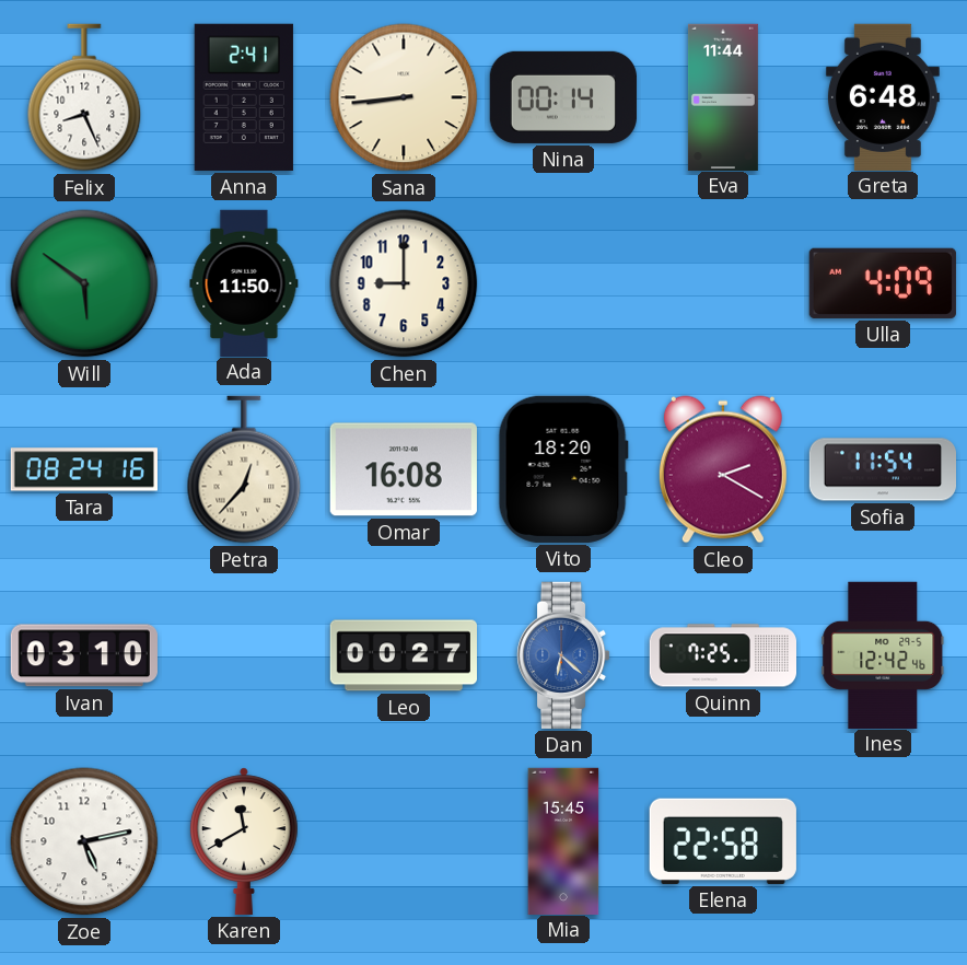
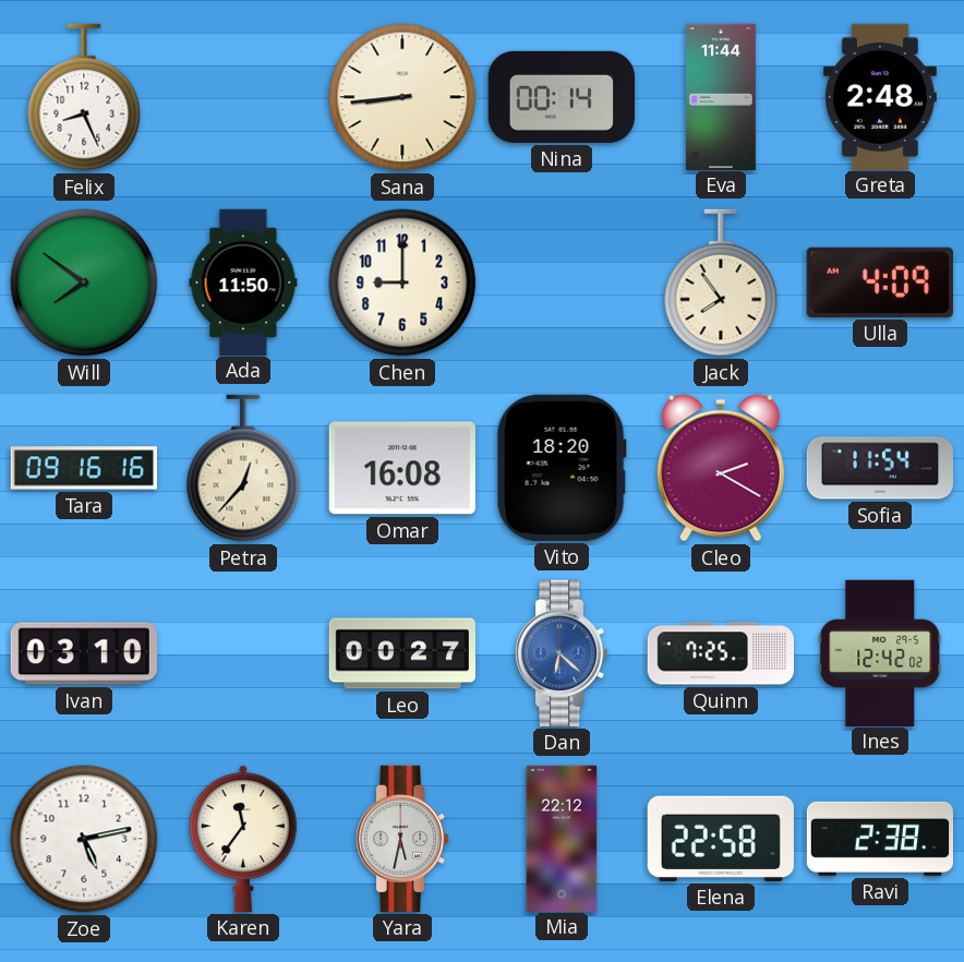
Anna: 2:41 -> none
Greta: 6:48 -> 2:48
Will: 5:51 -> 7:51
Jack: none -> 7:54
Tara: 08:24 -> 09:16
Ines: 12:42:46 -> 12:42:02
Karen: 11:40 -> 11:36
Yara: none -> 5:32
Mia: 15:45 -> 22:12
Ravi: none -> 2:38
